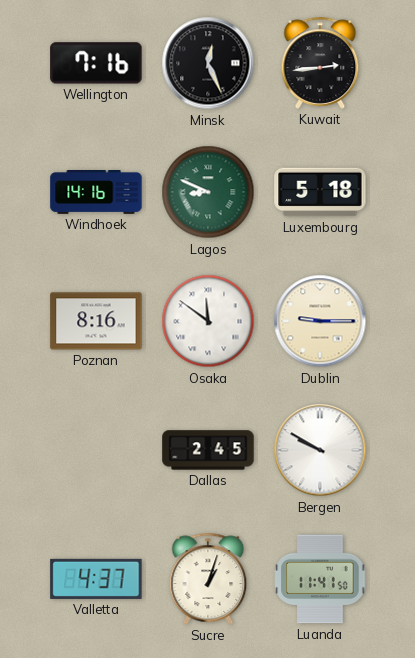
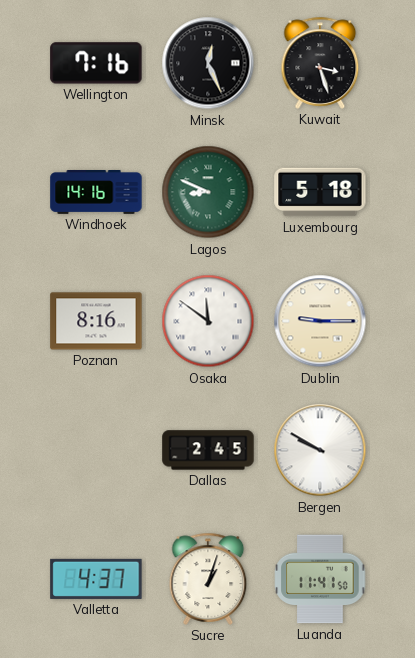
Kuwait: 2:44 -> 3:27
